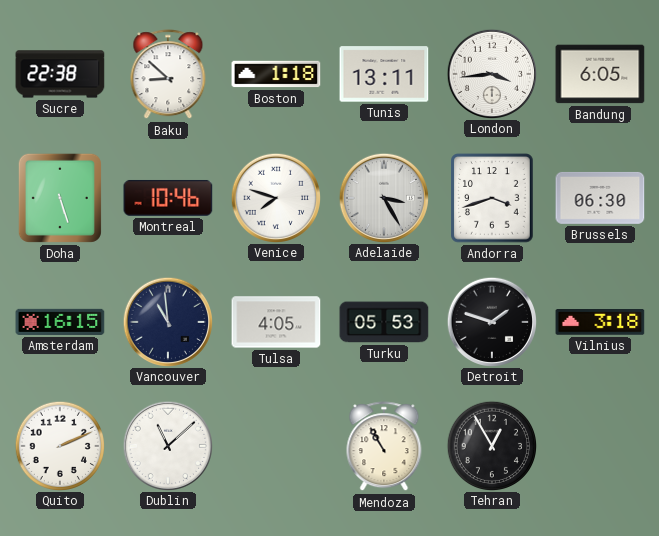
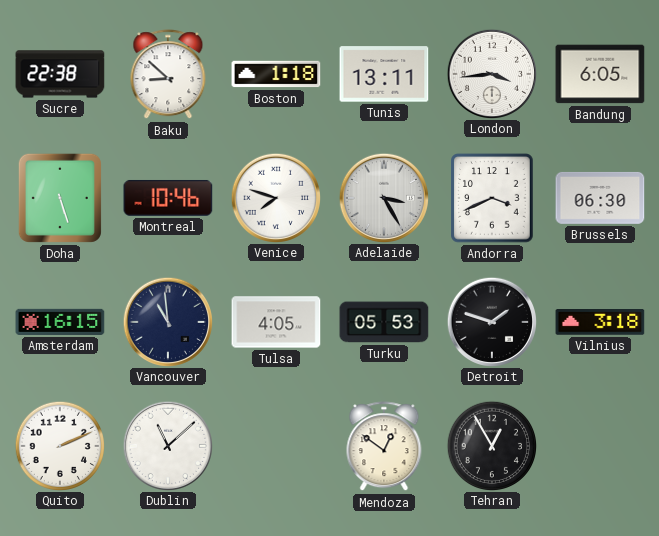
Andorra: 3:42 -> 3:41
Mendoza: 10:55 -> 12:51
